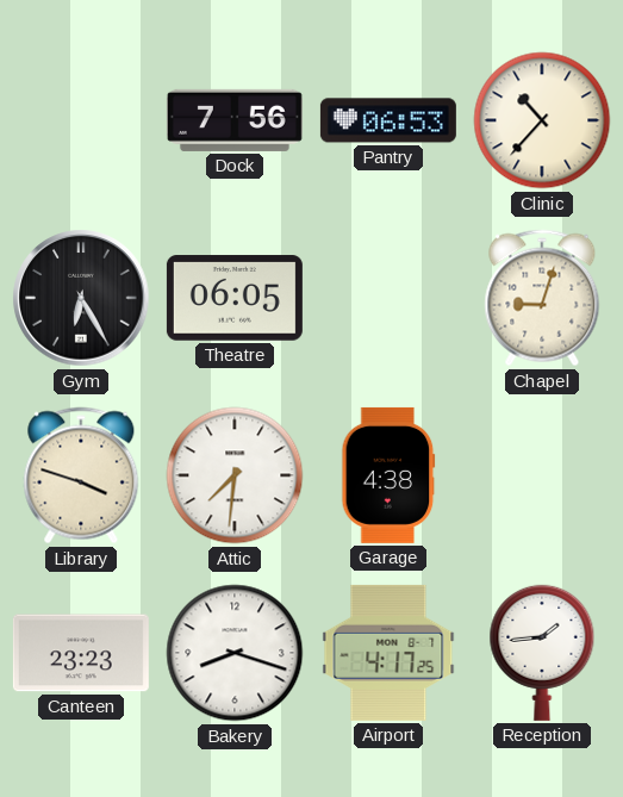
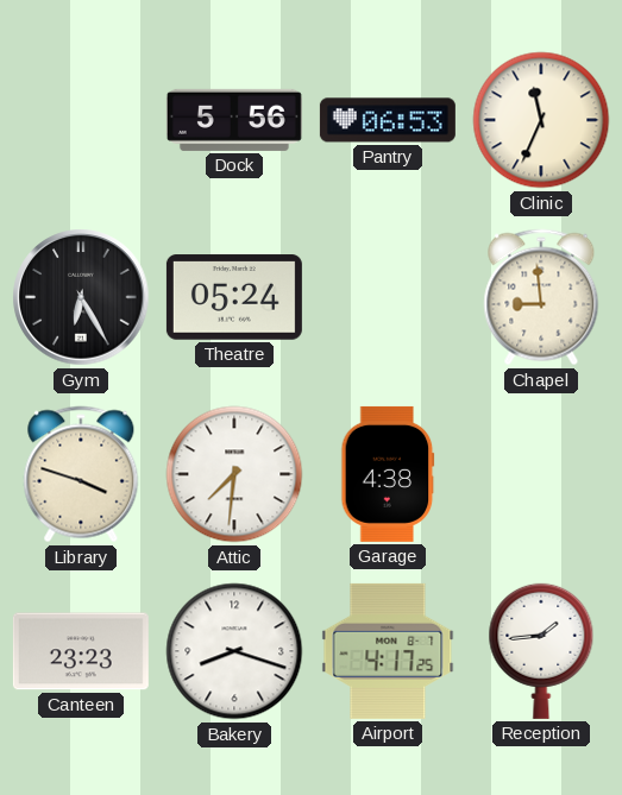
Dock: 7:56 -> 5:56
Clinic: 10:37 -> 11:34
Theatre: 06:05 -> 05:24
Chapel: 9:03 -> 8:59
